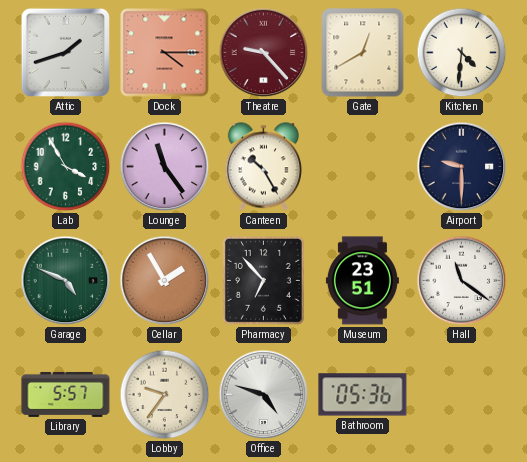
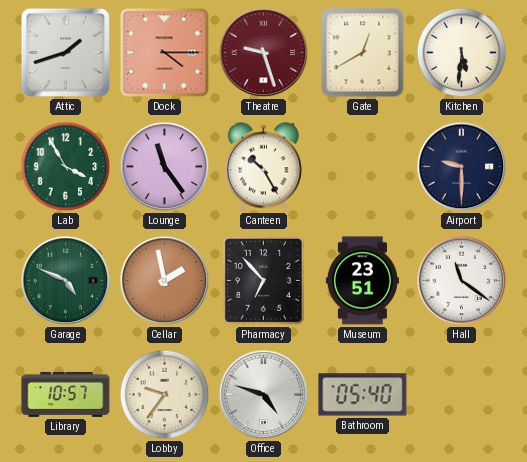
Theatre: 9:23 -> 9:27
Kitchen: 4:31 -> 5:31
Cellar: 1:55 -> 1:58
Library: 5:57 -> 10:57
Bathroom: 05:36 -> 05:40
